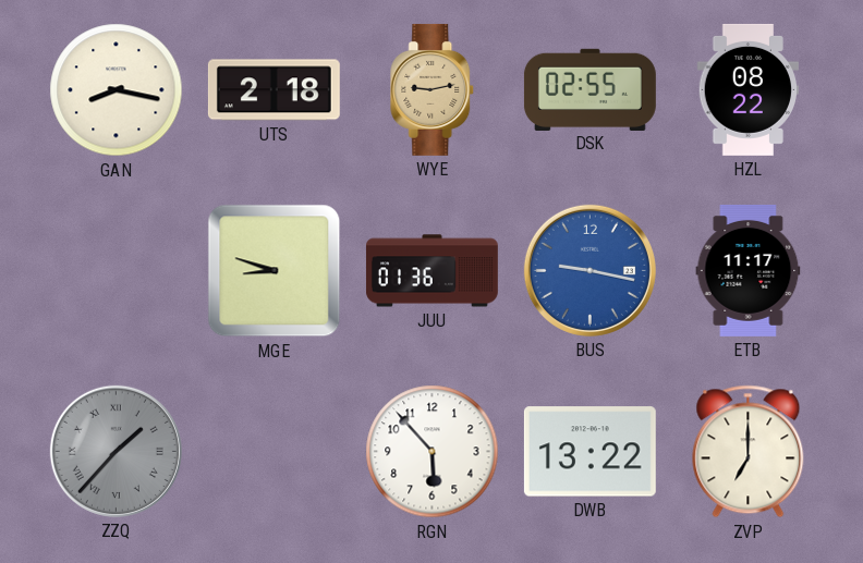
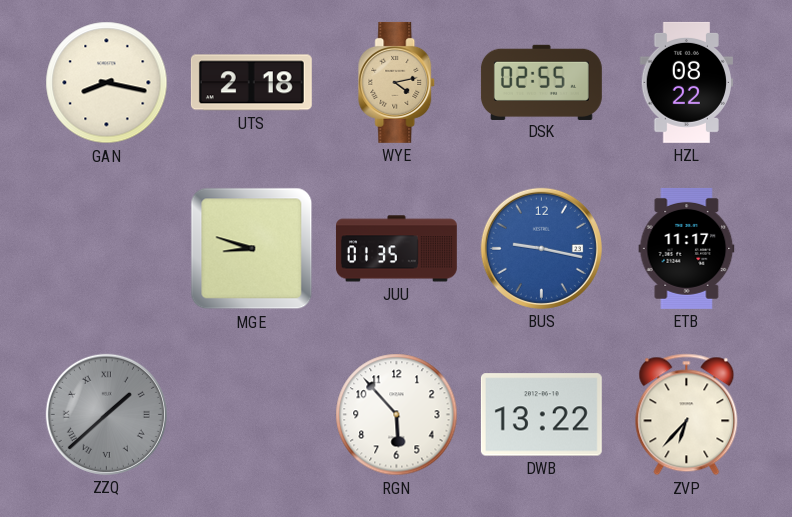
WYE: 9:13 -> 4:13
JUU: 01:36 -> 01:35
ZZQ: 1:37 -> 1:38
ZVP: 7:00 -> 6:37
